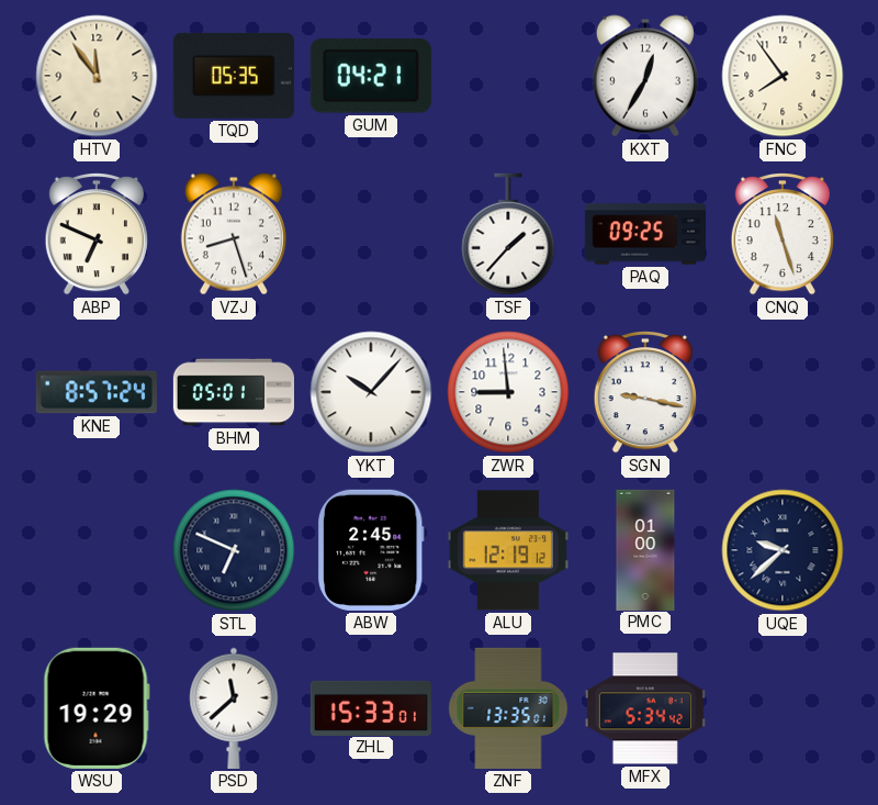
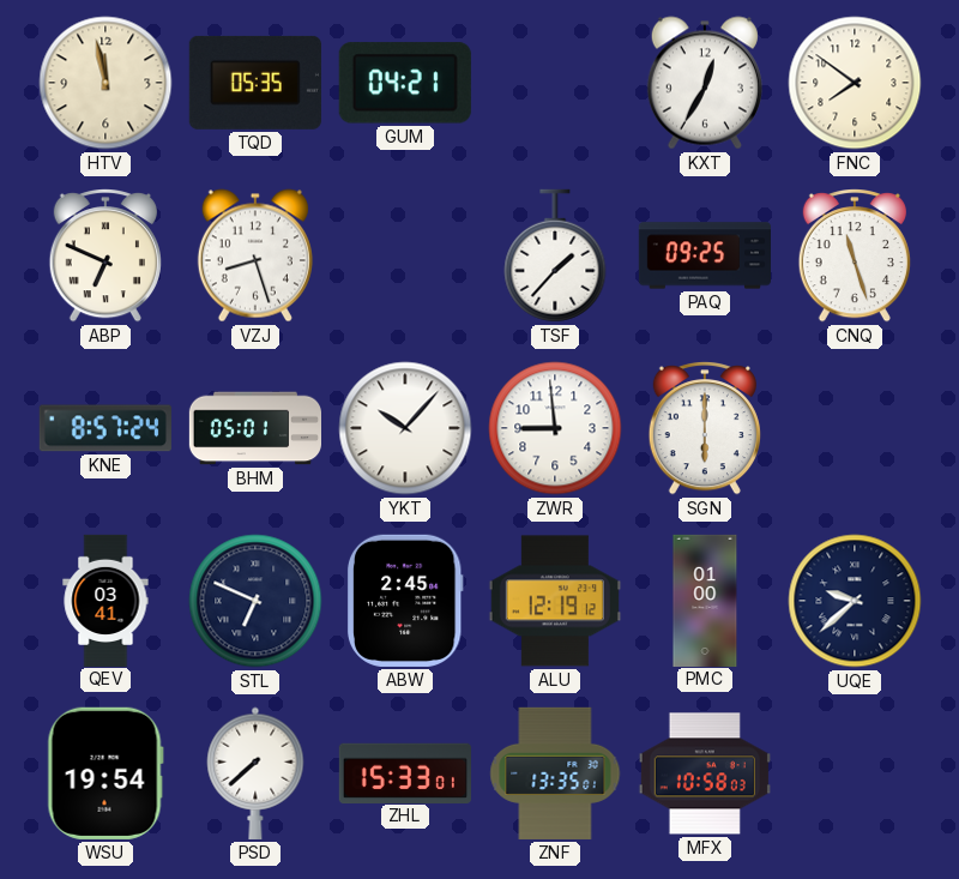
HTV: 11:54 -> 11:58
FNC: 7:54 -> 7:51
SGN: 9:17 -> 6:00
QEV: none -> 03:41
WSU: 19:29 -> 19:54
PSD: 11:38 -> 7:38
MFX: 5:34 -> 10:58
